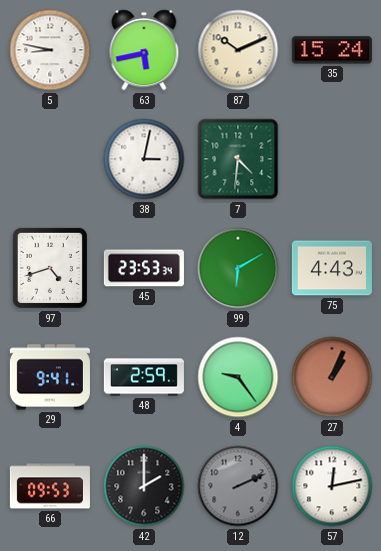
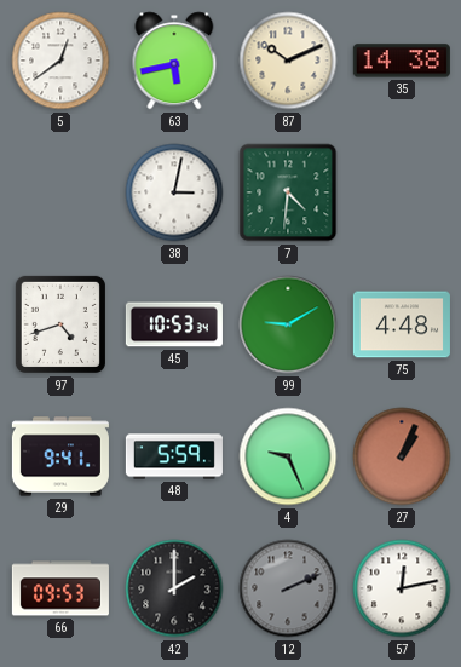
5: 8:47 -> 12:39
35: 15:24 -> 14:38
45: 23:53 -> 10:53
99: 6:10 -> 9:10
75: 4:43 -> 4:48
48: 2:59 -> 5:59
4: 9:24 -> 9:26
